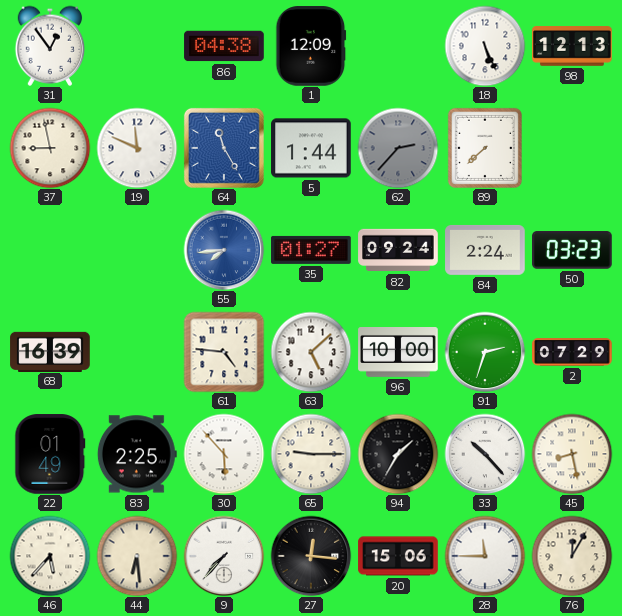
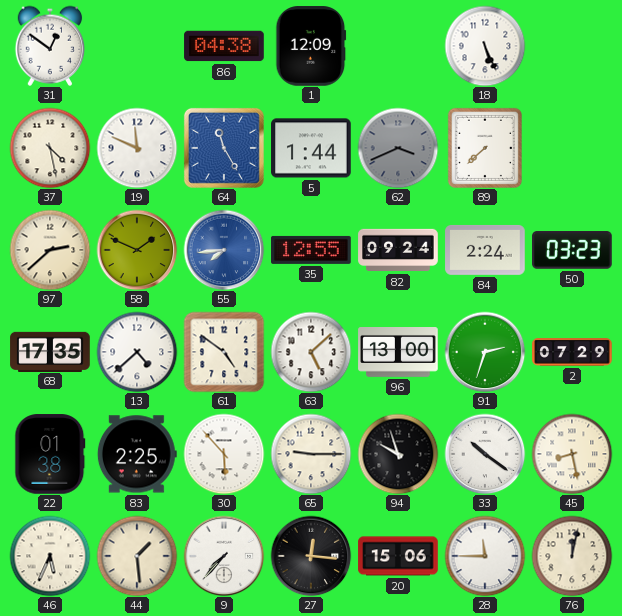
31: 12:54 -> 12:51
98: 12:13 -> none
37: 8:58 -> 4:28
62: 2:37 -> 3:41
97: none -> 2:38
58: none -> 1:49
35: 01:27 -> 12:55
68: 16:39 -> 17:35
13: none -> 4:38
61: 4:46 -> 4:51
96: 10:00 -> 13:00
22: 01:49 -> 01:38
94: 1:35 -> 9:57
33: 10:23 -> 10:21
46: 5:37 -> 5:34
44: 6:29 -> 1:29
76: 12:05 -> 12:02
